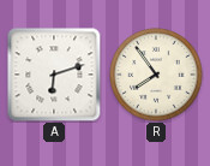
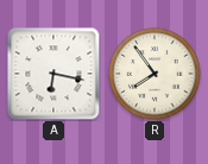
A: 6:12 -> 6:17
